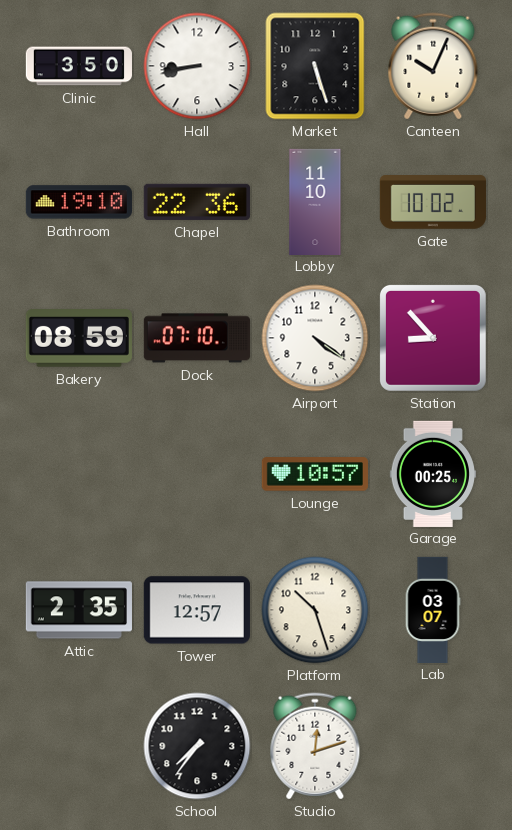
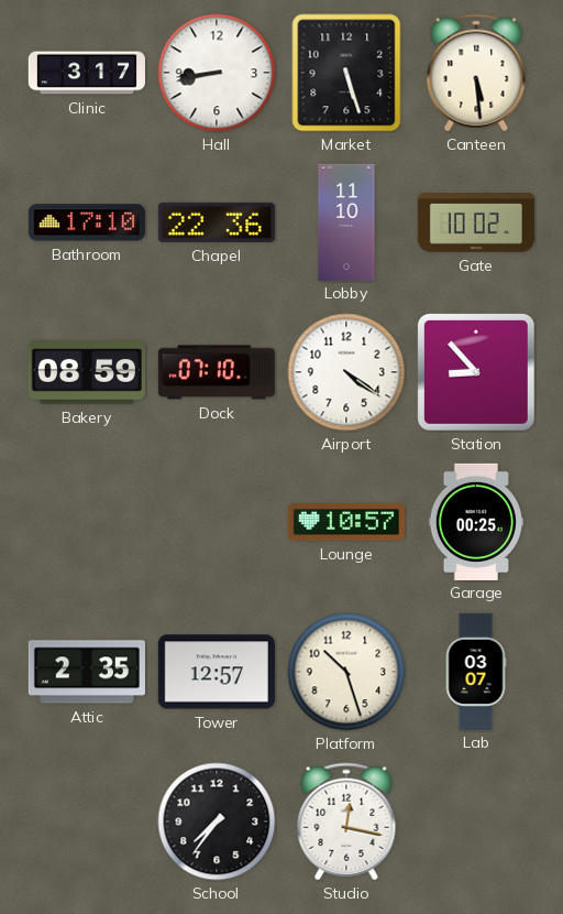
Clinic: 3:50 -> 3:17
Canteen: 10:04 -> 5:29
Bathroom: 19:10 -> 17:10
Studio: 12:12 -> 12:17
